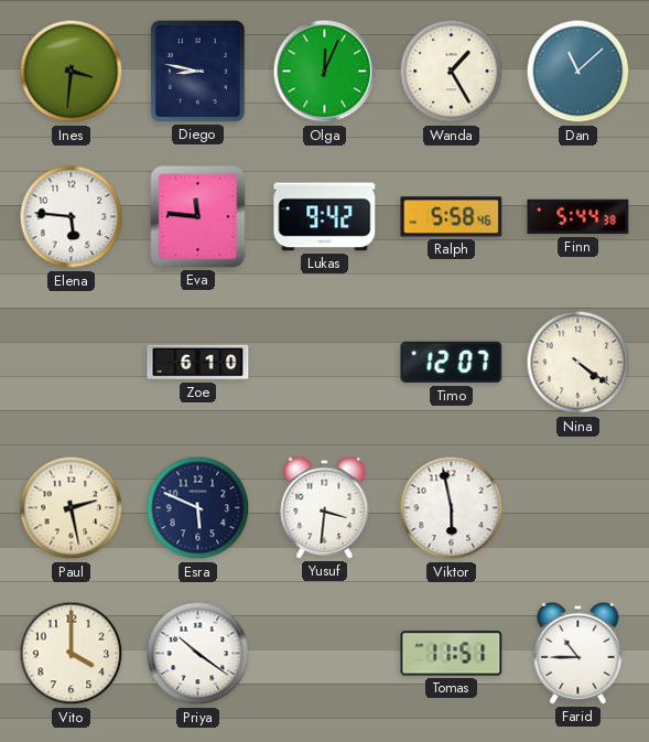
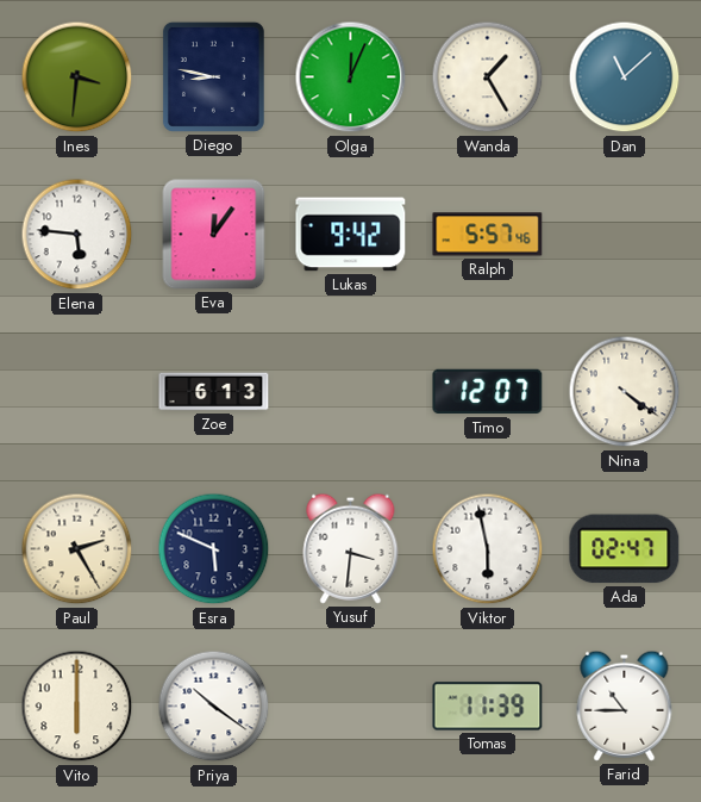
Eva: 11:46 -> 12:06
Ralph: 5:58 -> 5:57
Finn: 5:44 -> none
Zoe: 6:10 -> 6:13
Paul: 2:28 -> 2:25
Ada: none -> 02:47
Vito: 4:00 -> 6:00
Tomas: 11:51 -> 11:39
